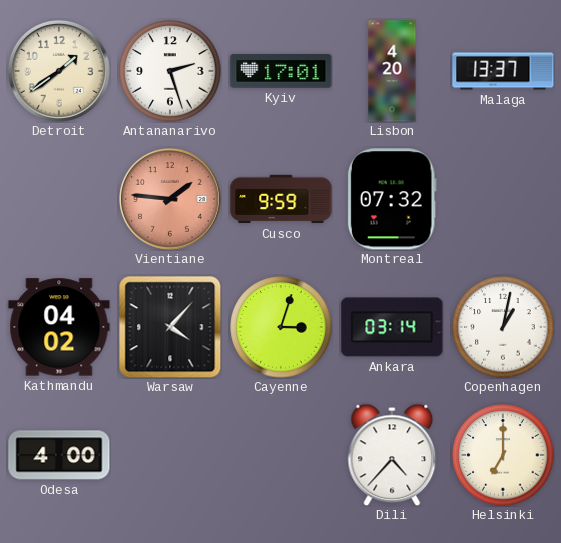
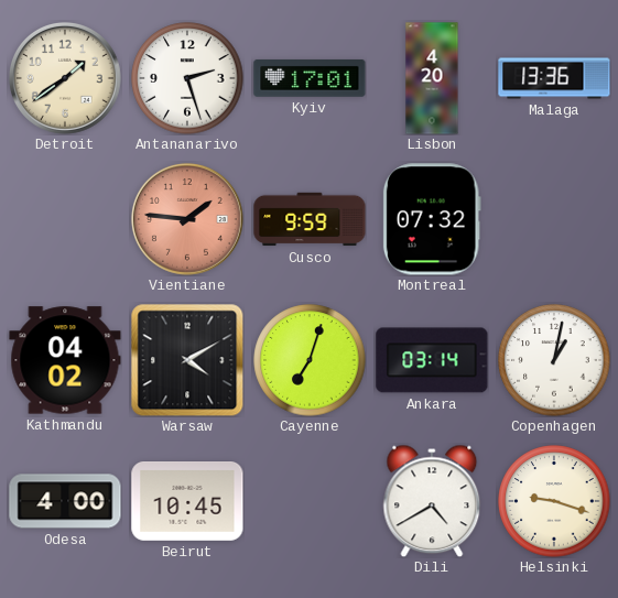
Malaga: 13:37 -> 13:36
Warsaw: 4:07 -> 4:10
Cayenne: 3:03 -> 7:03
Beirut: none -> 10:45
Dili: 4:37 -> 4:40
Helsinki: 7:00 -> 9:18
